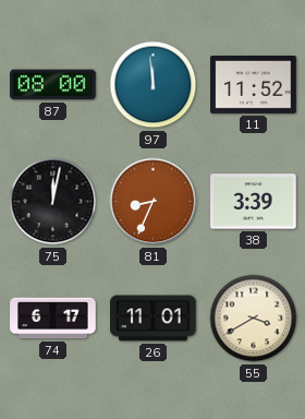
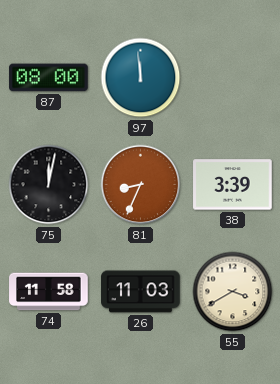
11: 11:52 -> none
74: 6:17 -> 11:58
26: 11:01 -> 11:03
